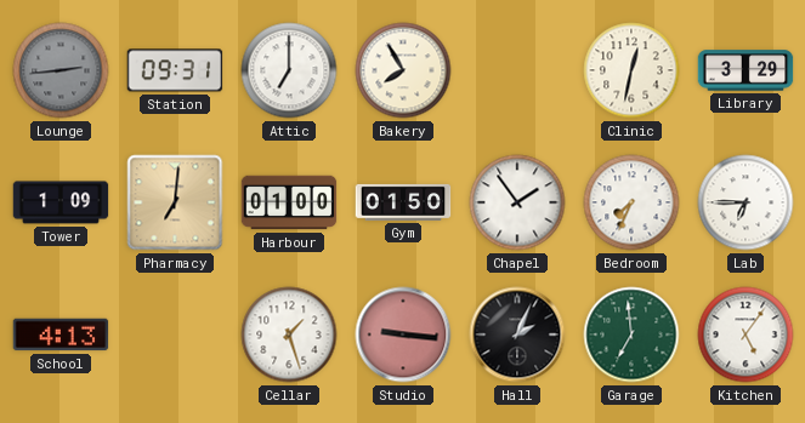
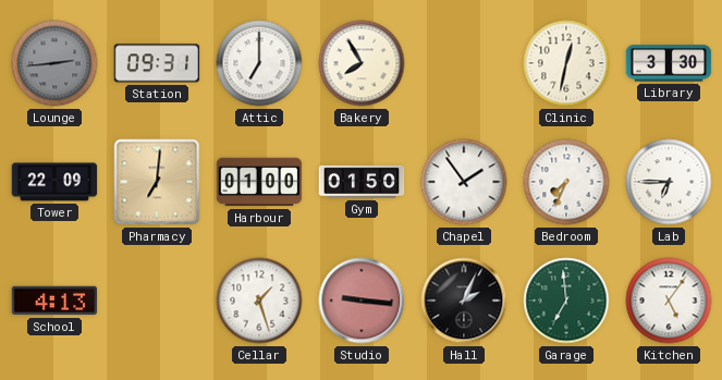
Library: 3:29 -> 3:30
Tower: 1:09 -> 22:09
